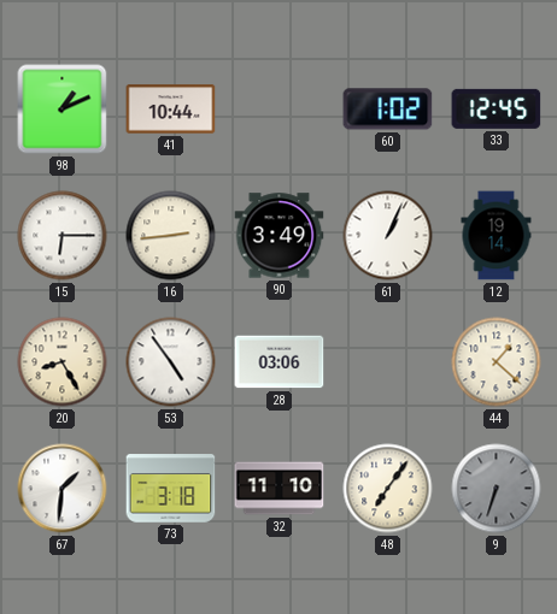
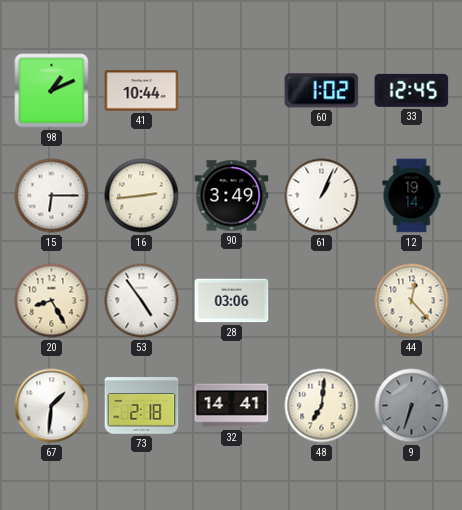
44: 1:22 -> 12:23
73: 3:18 -> 2:18
32: 11:10 -> 14:41
48: 7:06 -> 7:01
